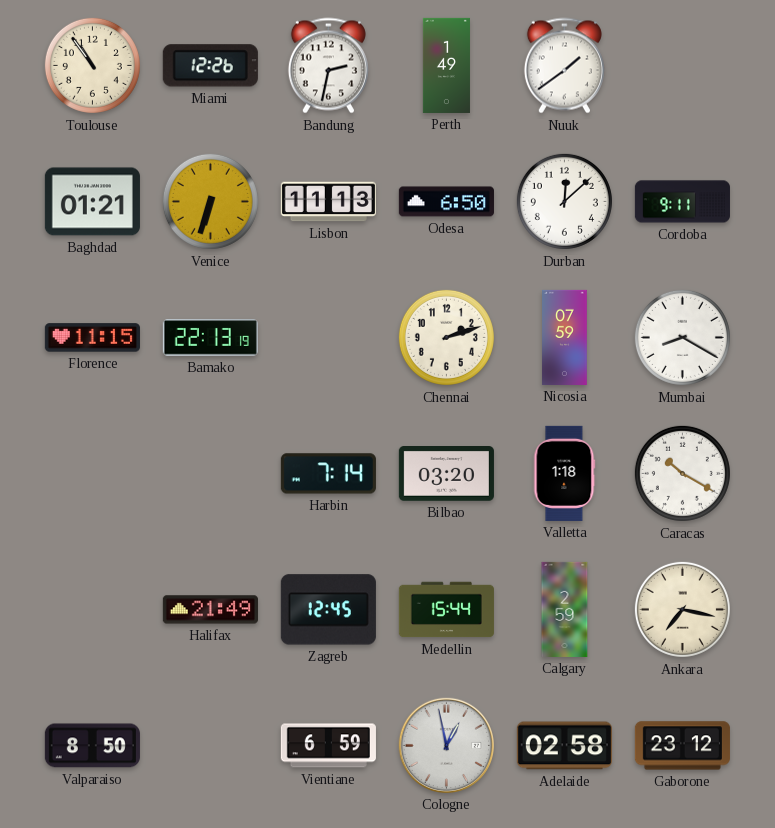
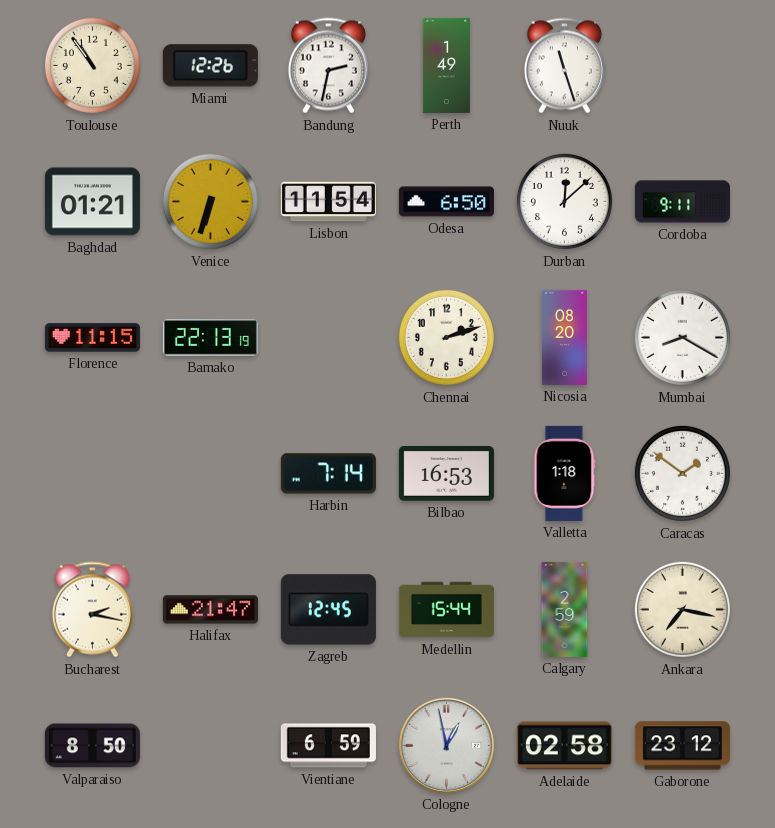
Nuuk: 1:39 -> 11:27
Lisbon: 11:13 -> 11:54
Nicosia: 07:59 -> 08:20
Bilbao: 03:20 -> 16:53
Caracas: 10:20 -> 1:51
Bucharest: none -> 2:17
Halifax: 21:49 -> 21:47
